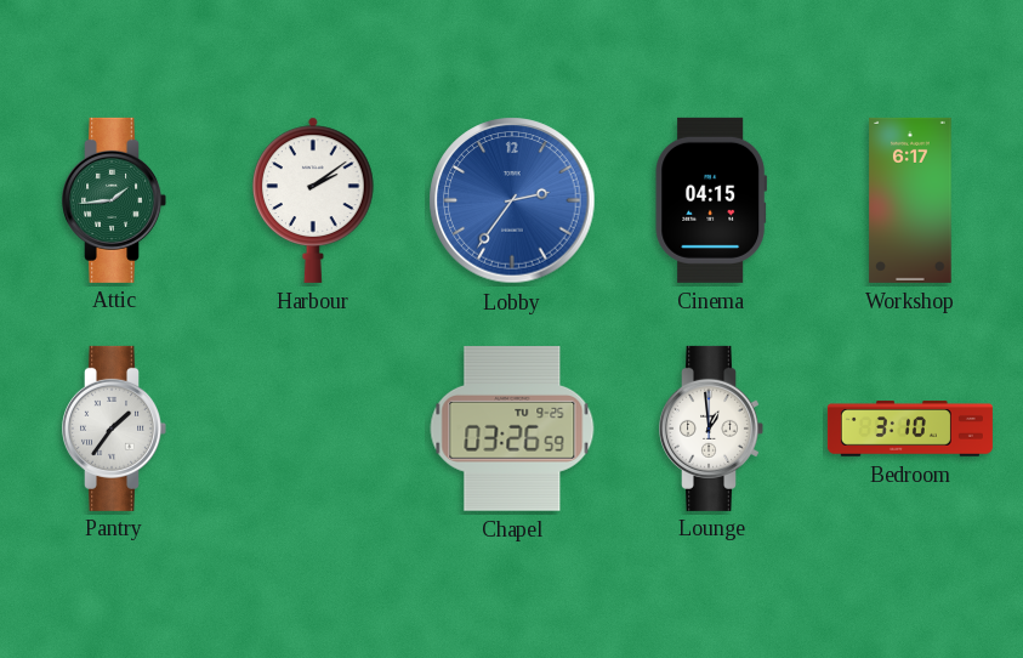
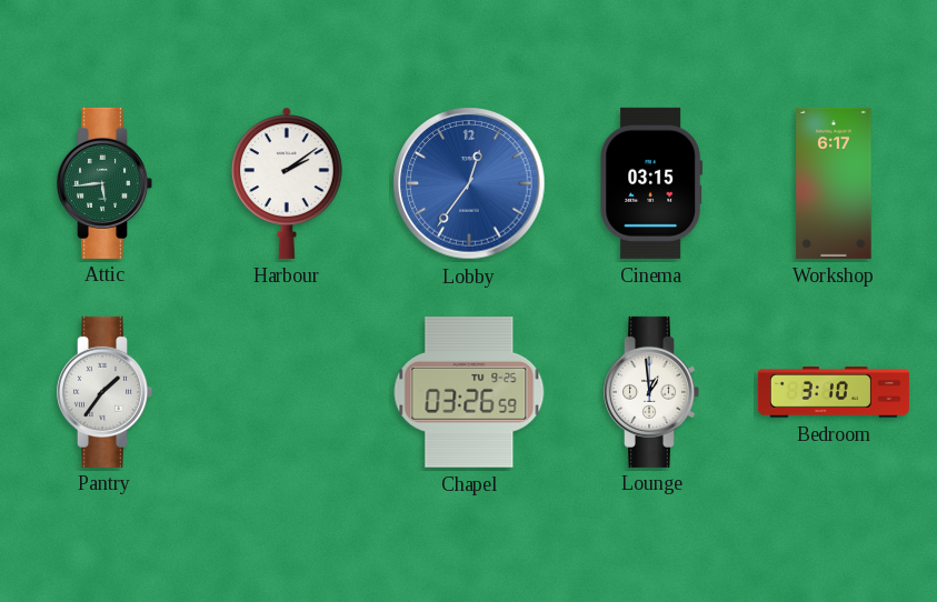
Attic: 1:44 -> 5:44
Lobby: 2:36 -> 12:36
Cinema: 04:15 -> 03:15
